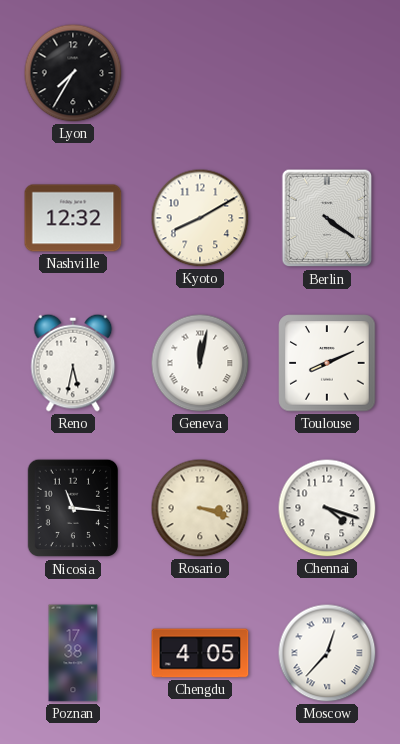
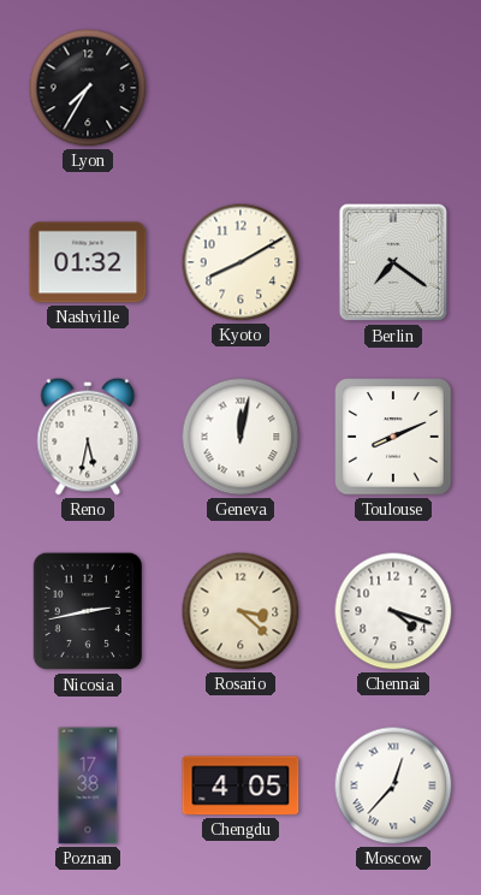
Nashville: 12:32 -> 01:32
Berlin: 4:21 -> 7:21
Nicosia: 11:16 -> 2:43
Rosario: 3:18 -> 3:22
